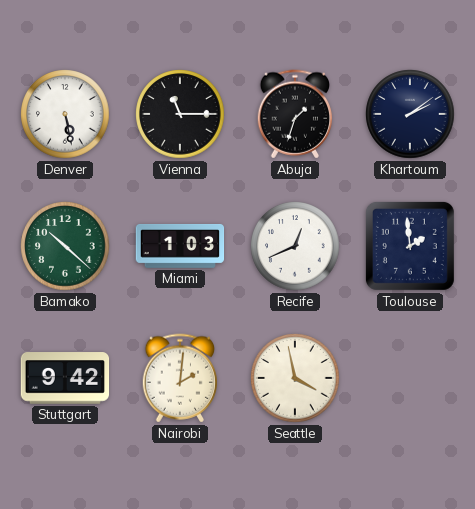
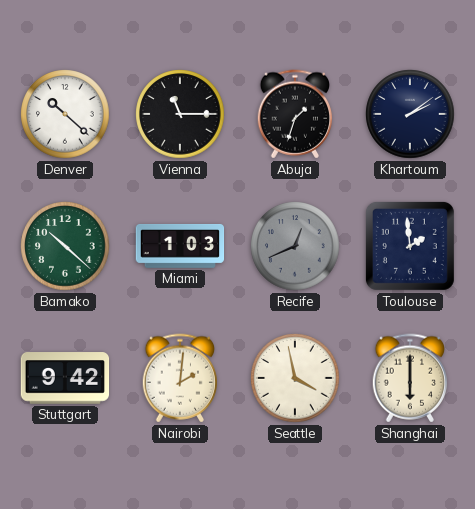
Denver: 5:28 -> 10:22
Recife dial: white -> grey
Shanghai: none -> 6:00
